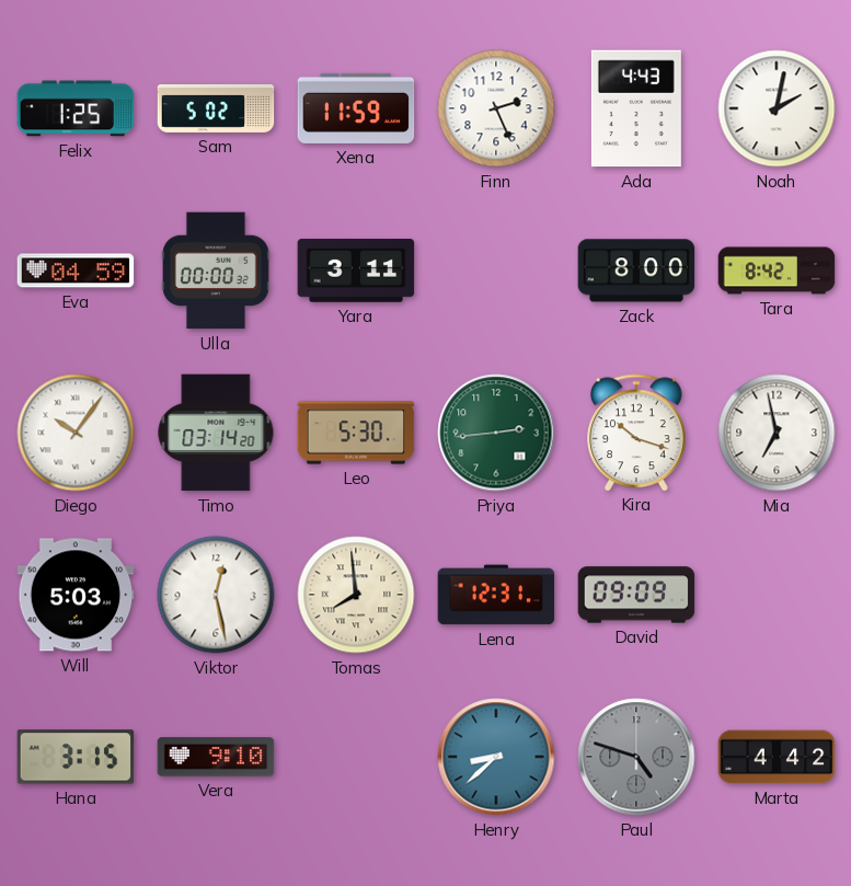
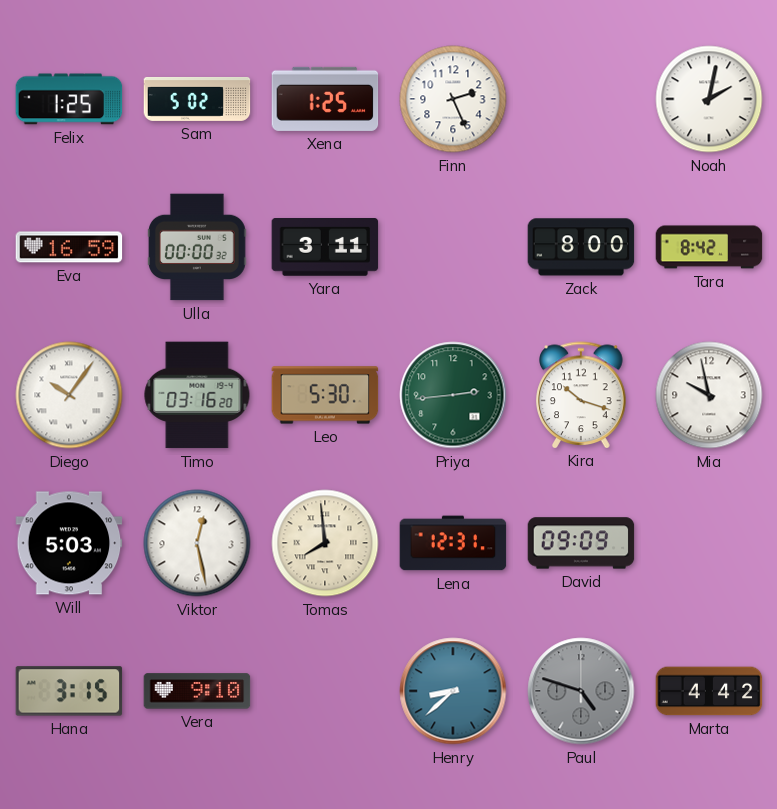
Xena: 11:59 -> 1:25
Ada: 4:43 -> none
Eva: 04:59 -> 16:59
Timo: 03:14 -> 03:16
Mia: 6:58 -> 9:58
